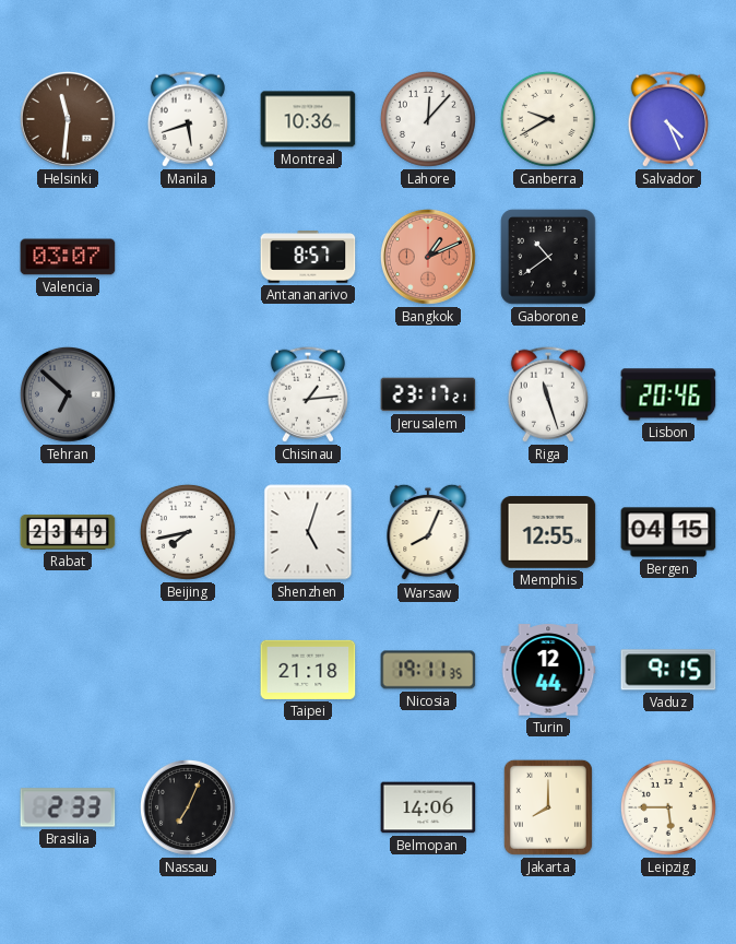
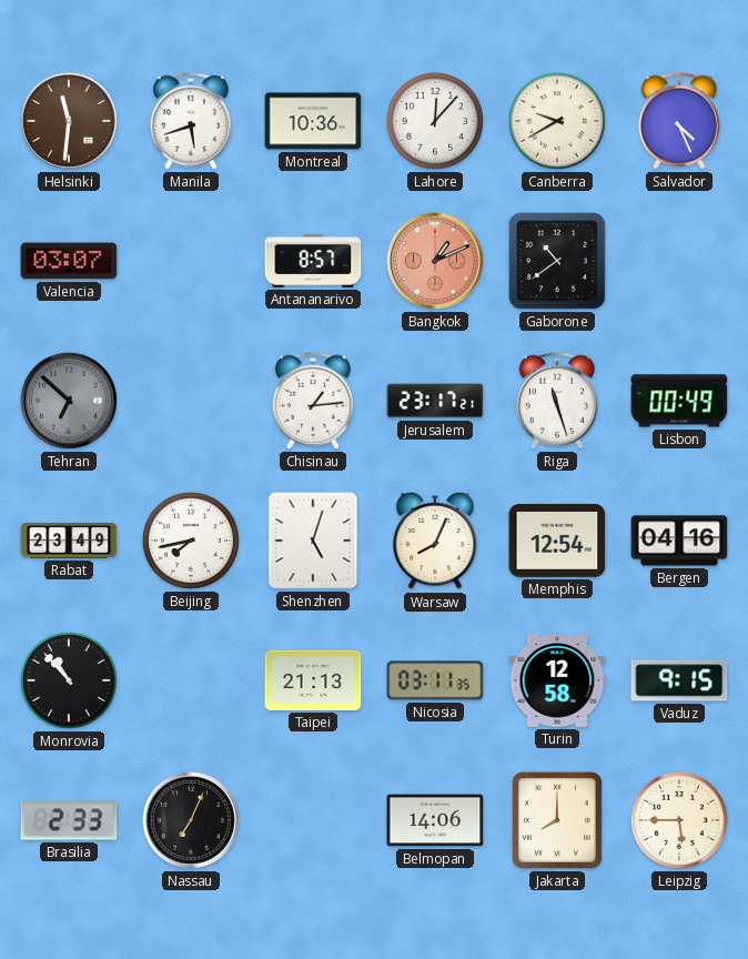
Lisbon: 20:46 -> 00:49
Memphis: 12:55 -> 12:54
Bergen: 04:15 -> 04:16
Monrovia: none -> 10:53
Taipei: 21:18 -> 21:13
Nicosia: 19:11 -> 03:11
Turin: 12:44 -> 12:58
